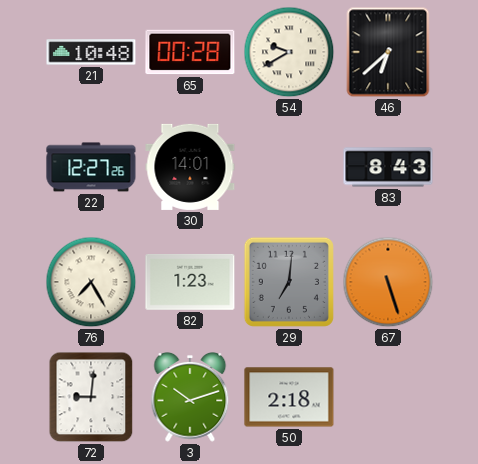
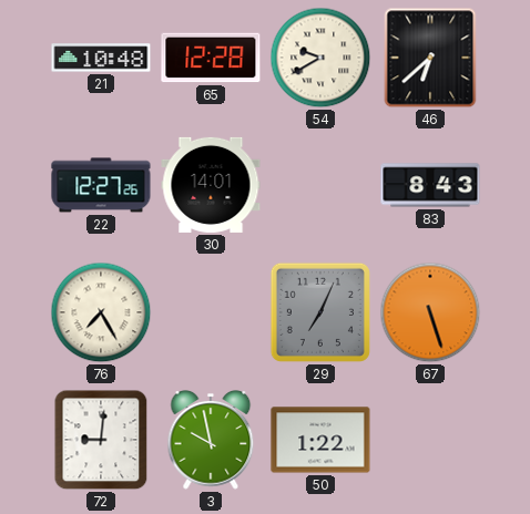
65: 00:28 -> 12:28
82: 1:23 -> none
29: 7:01 -> 7:04
3: 10:12 -> 9:58
50: 2:18 -> 1:22
